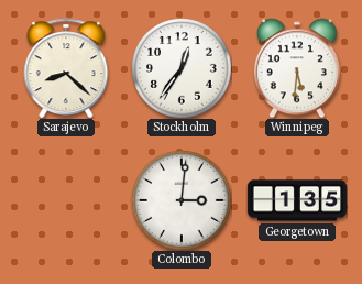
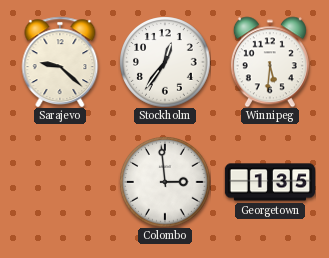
Sarajevo: 8:22 -> 9:22
Colombo: 3:01 -> 2:59
